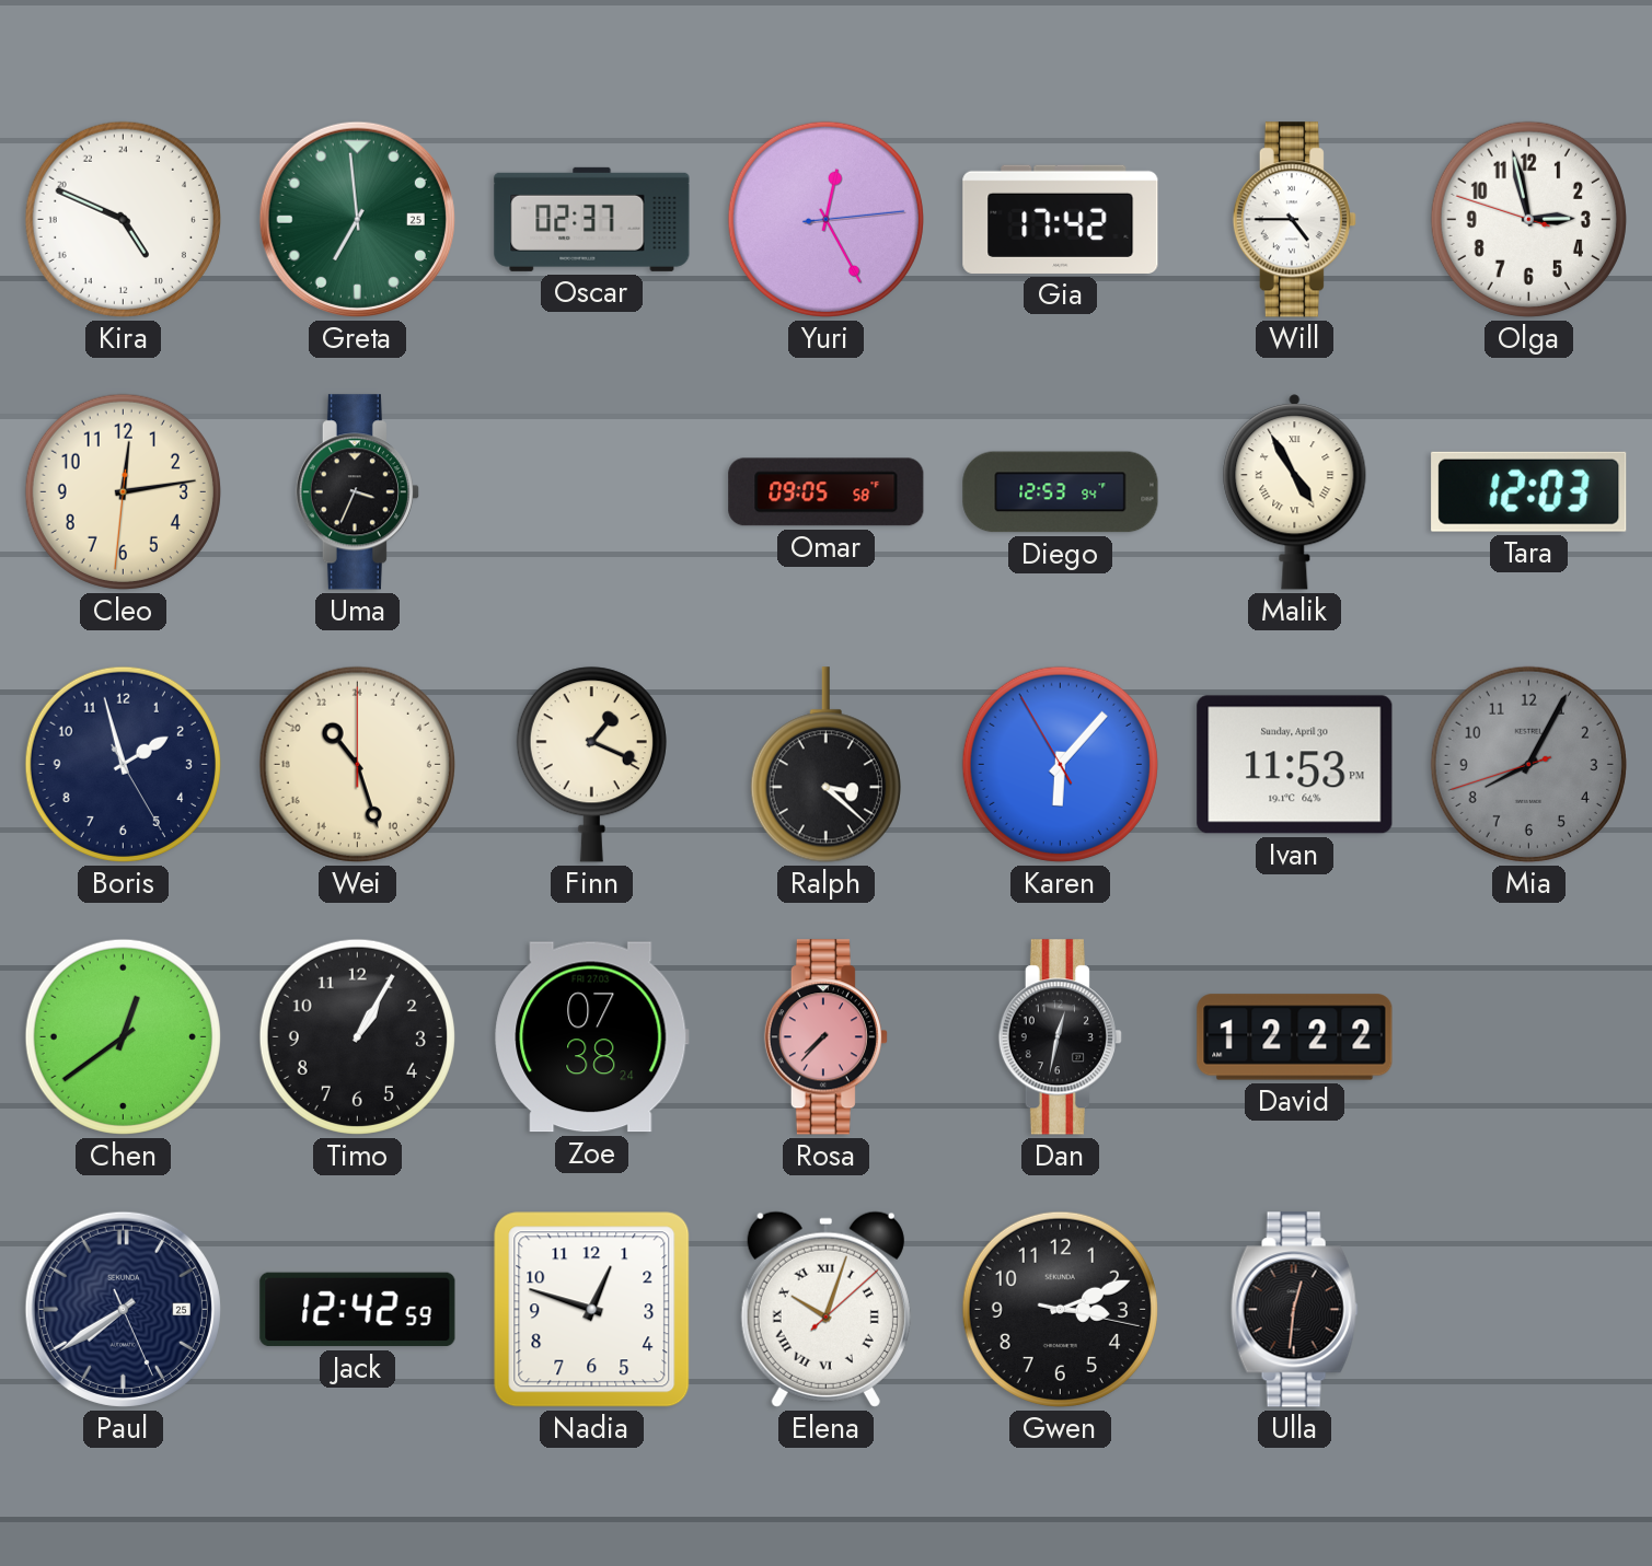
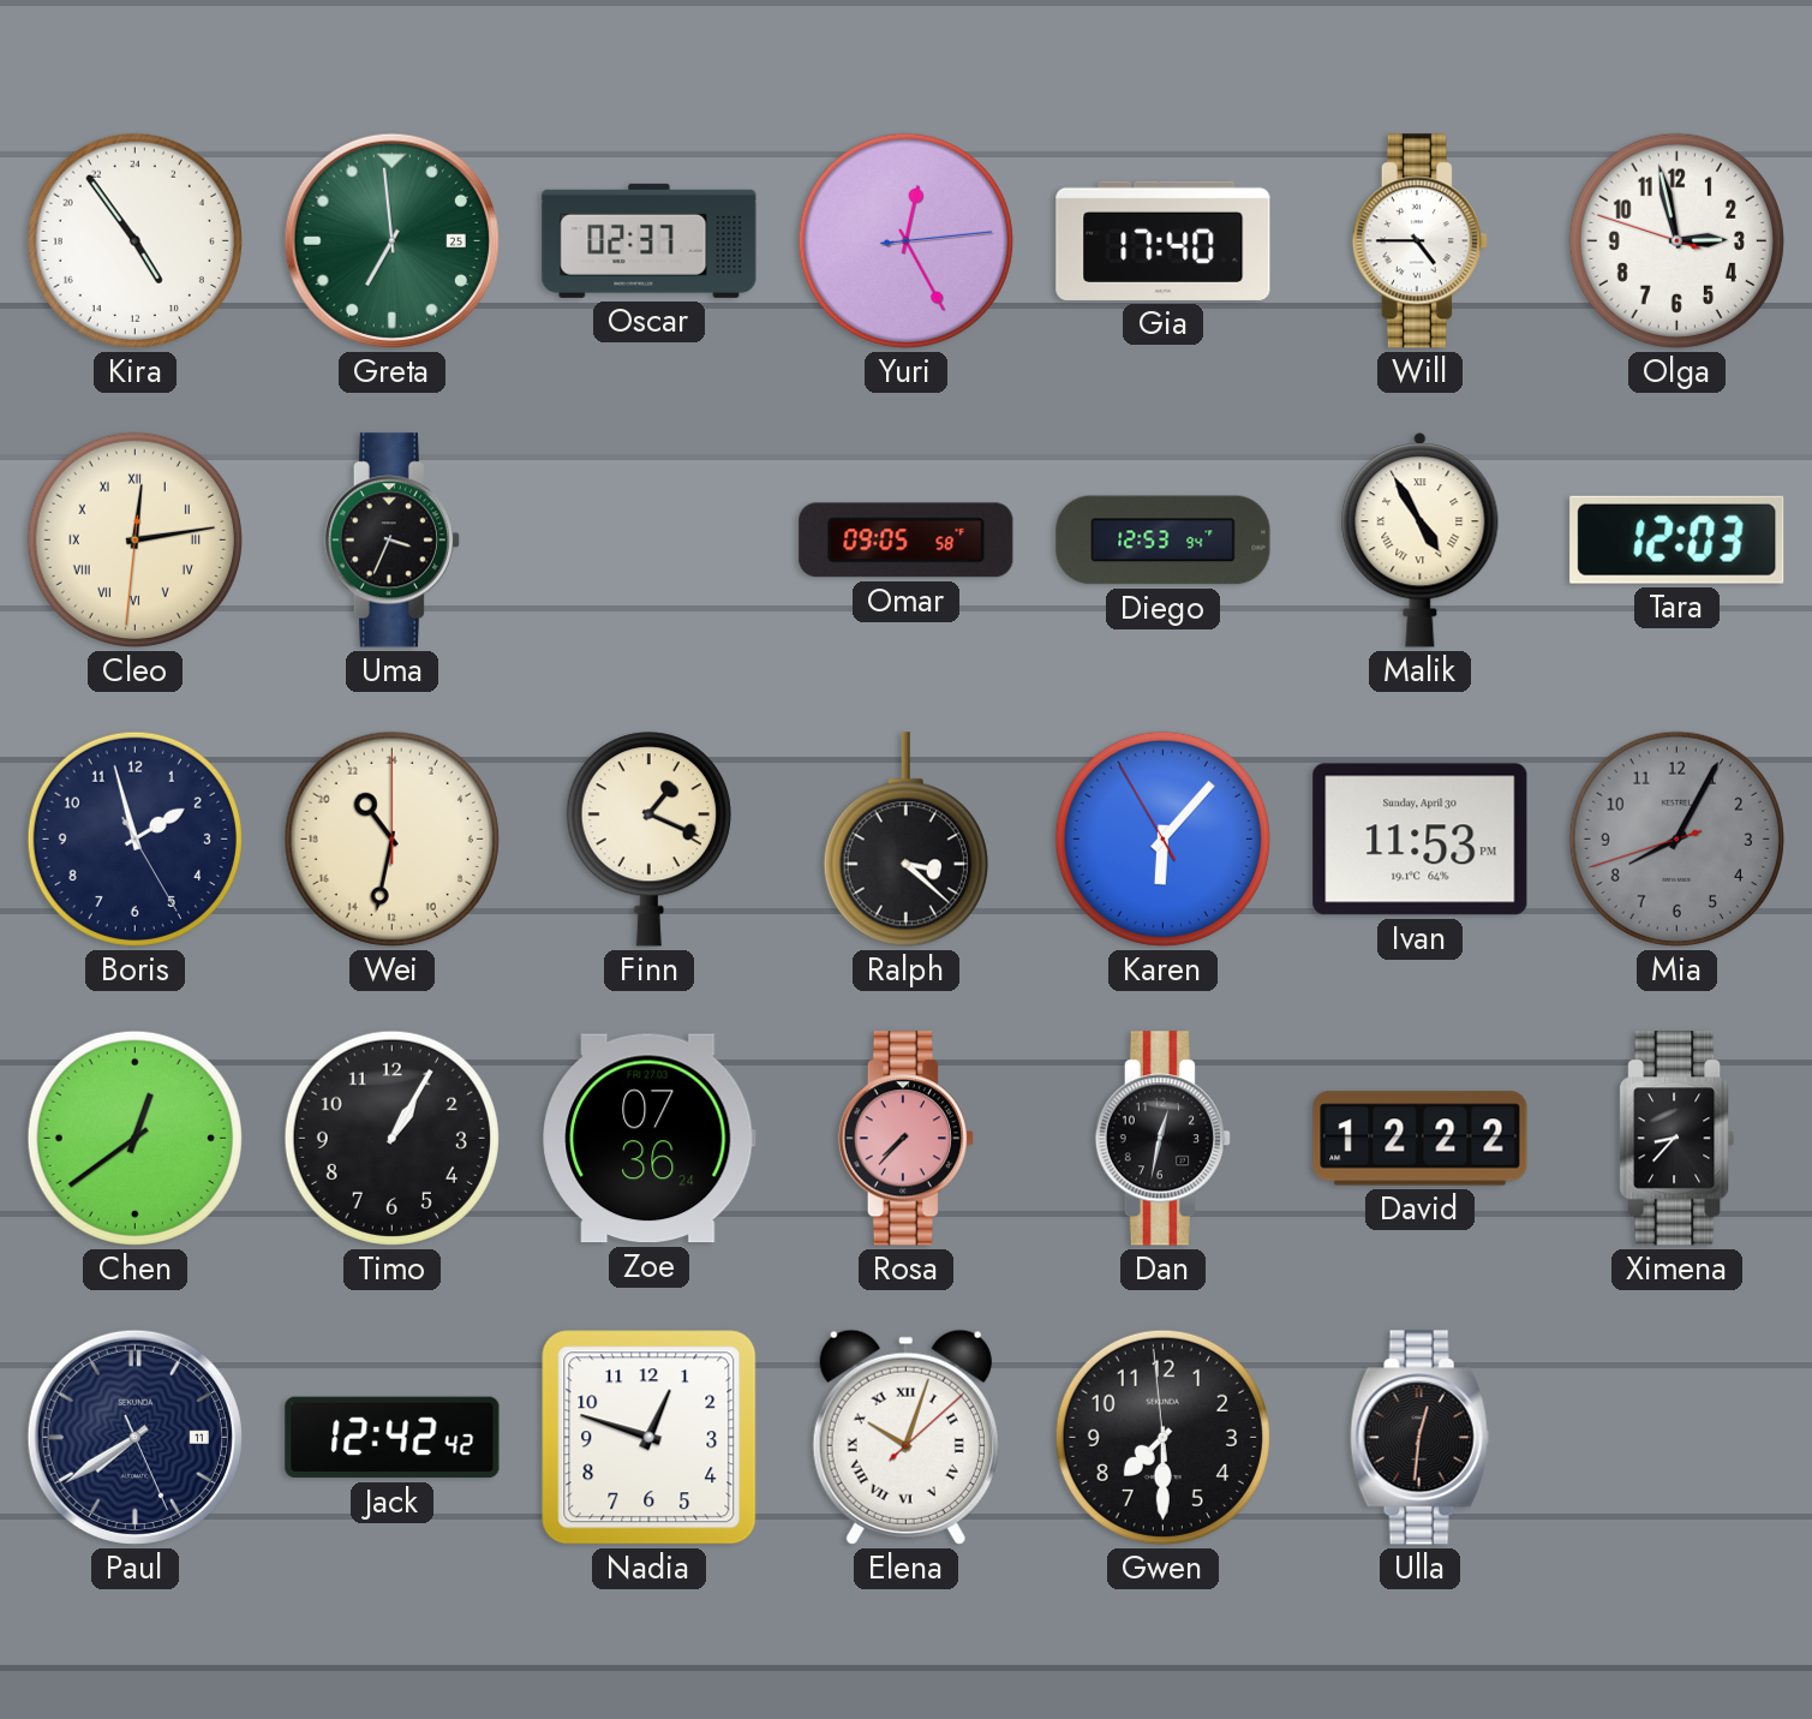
Kira: 9:49 -> 9:54
Gia: 17:42 -> 17:40
Cleo numerals: Arabic -> Roman
Wei: 21:27 -> 21:32
Zoe: 07:38 -> 07:36
Ximena: none -> 8:37
Paul date: 25 -> 11
Jack: 12:42:59 -> 12:42:42
Gwen: 3:11 -> 7:29
